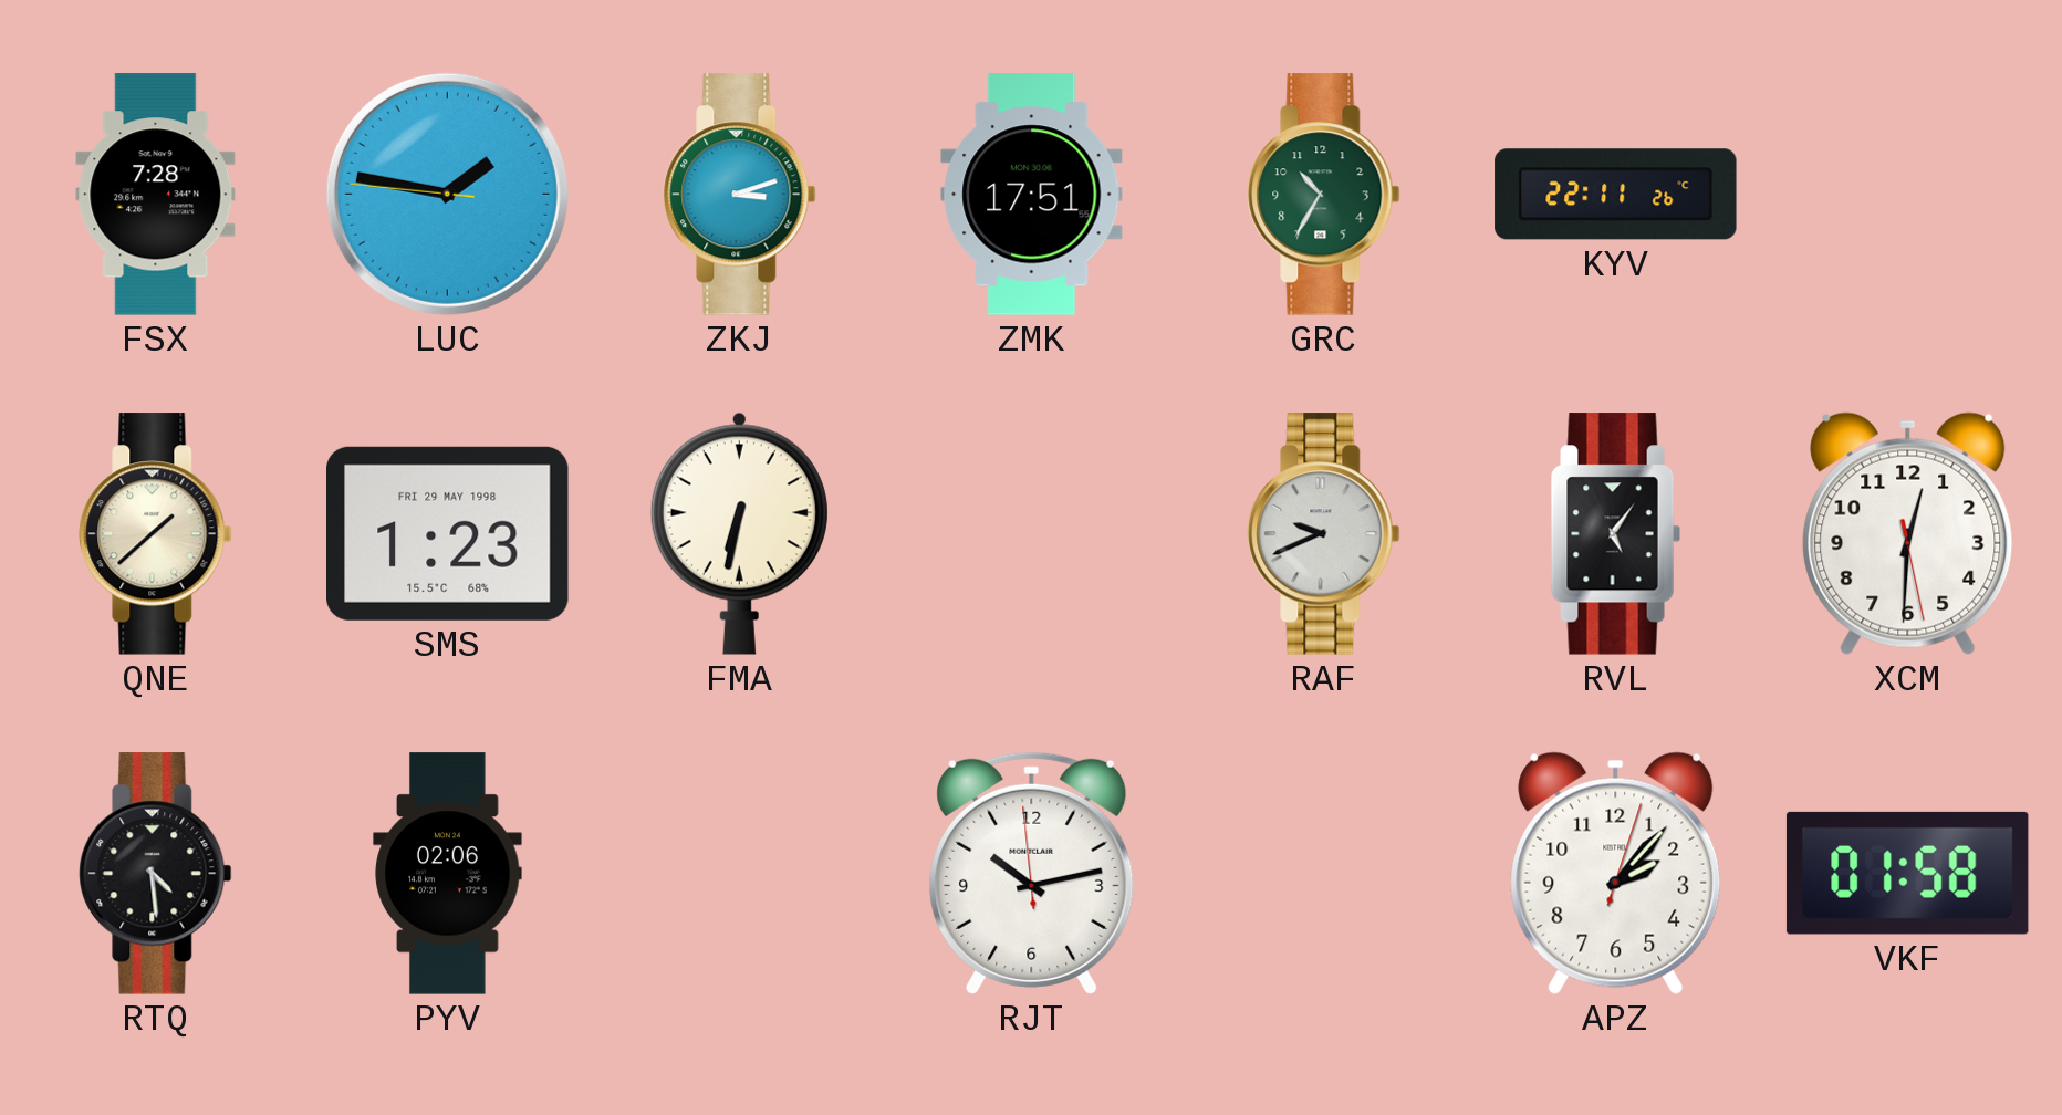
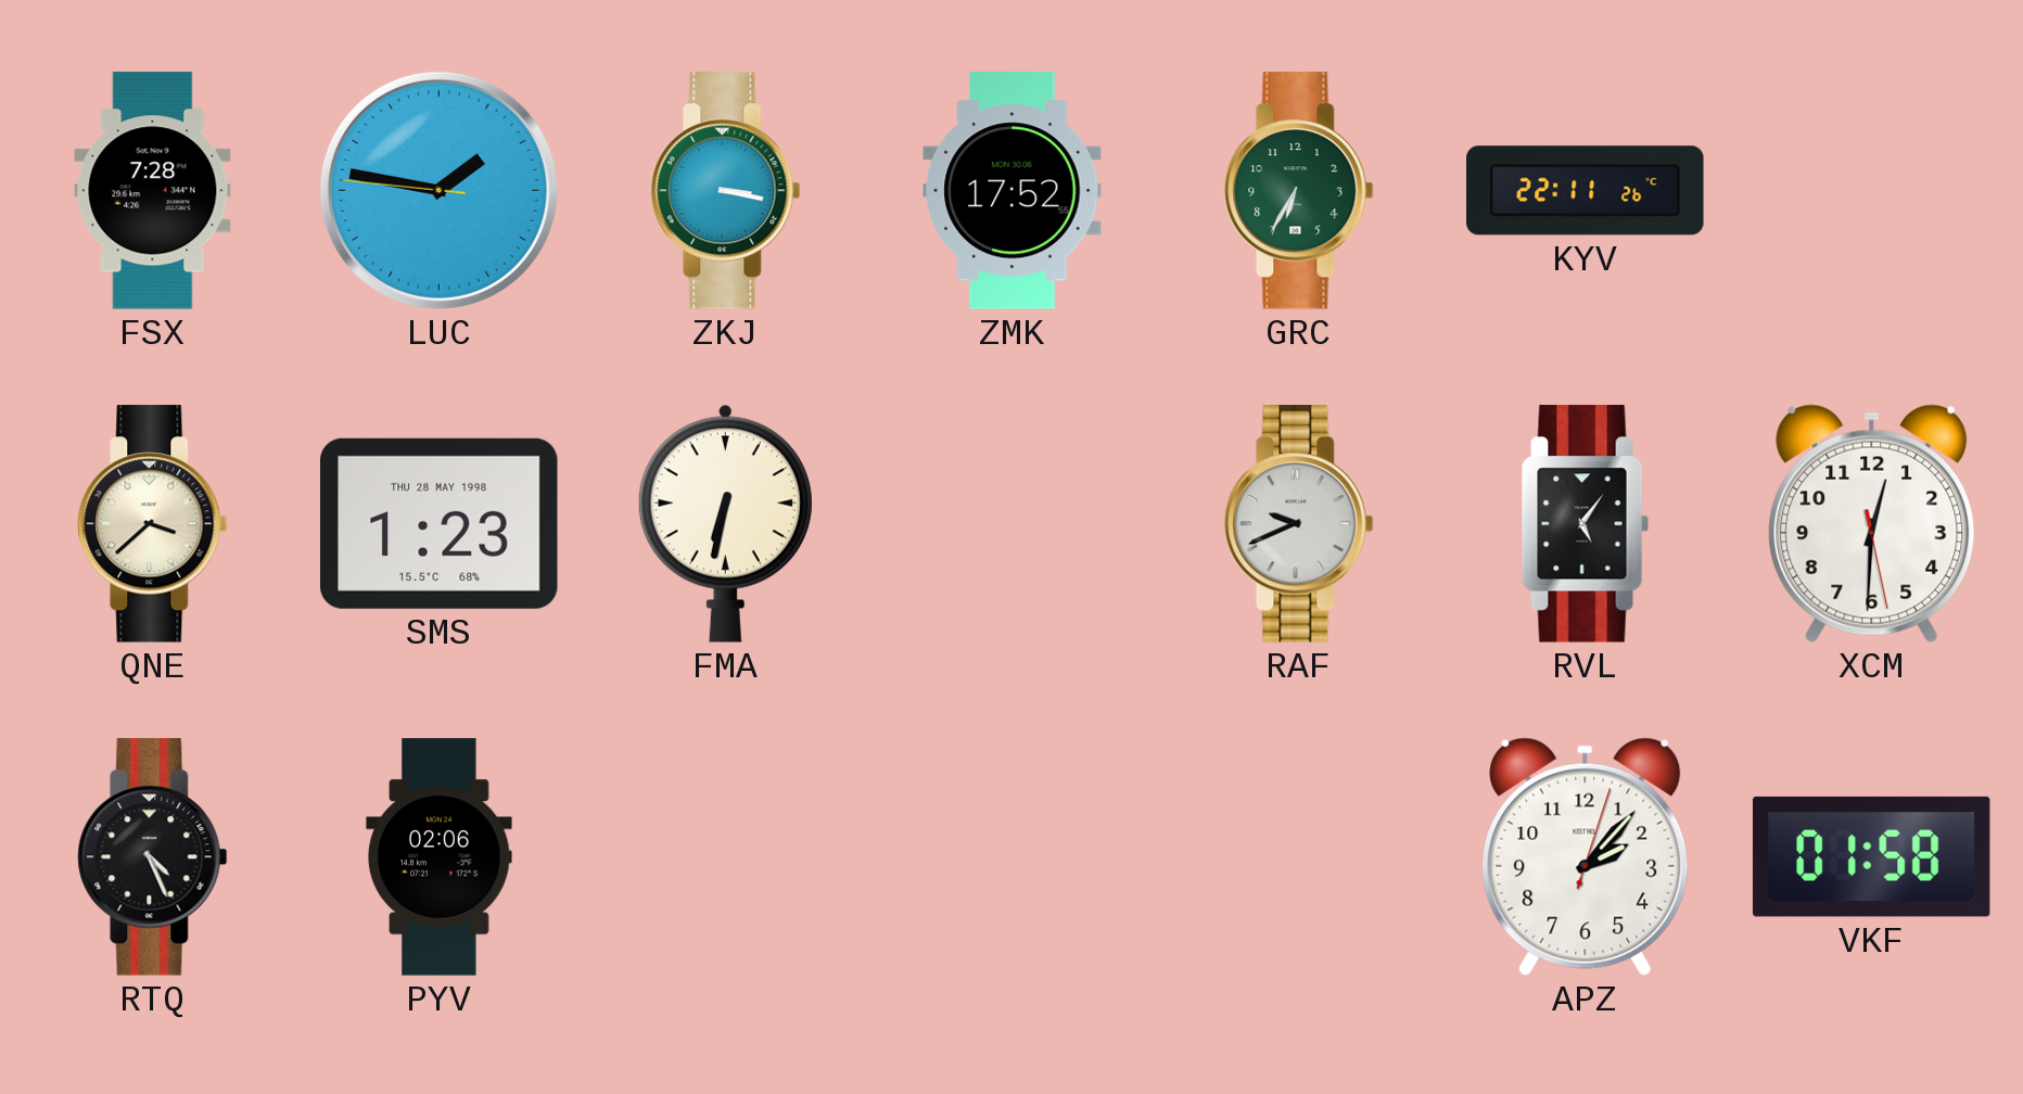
ZKJ: 3:12 -> 3:17
ZMK: 17:51 -> 17:52
GRC: 10:35 -> 6:35
QNE: 1:38 -> 3:38
SMS date: FRI 29 MAY 1998 -> THU 28 MAY 1998
RTQ: 4:29 -> 4:26
RJT: 10:12 -> none
